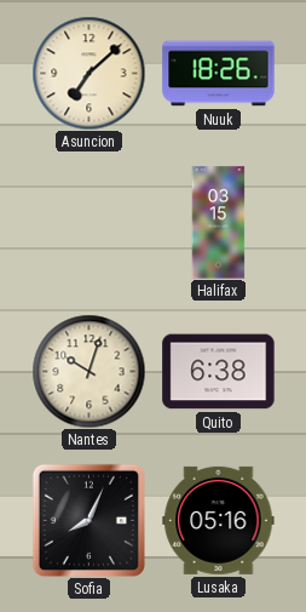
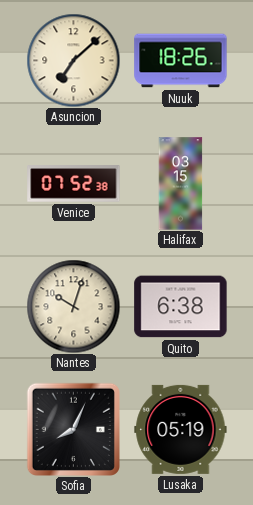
Venice: none -> 07:52
Lusaka: 05:16 -> 05:19
